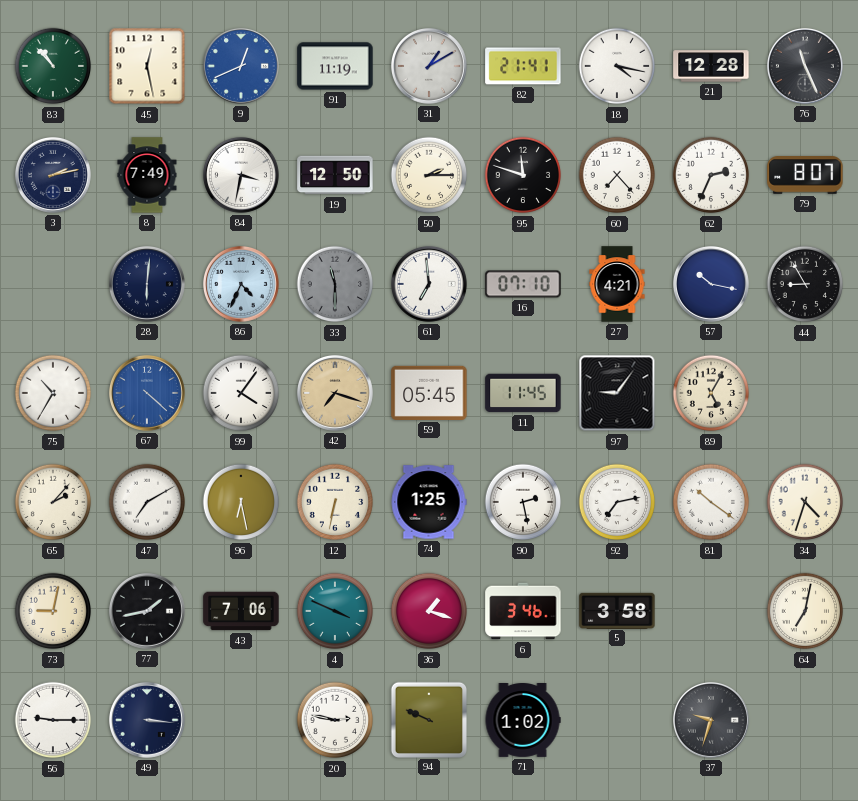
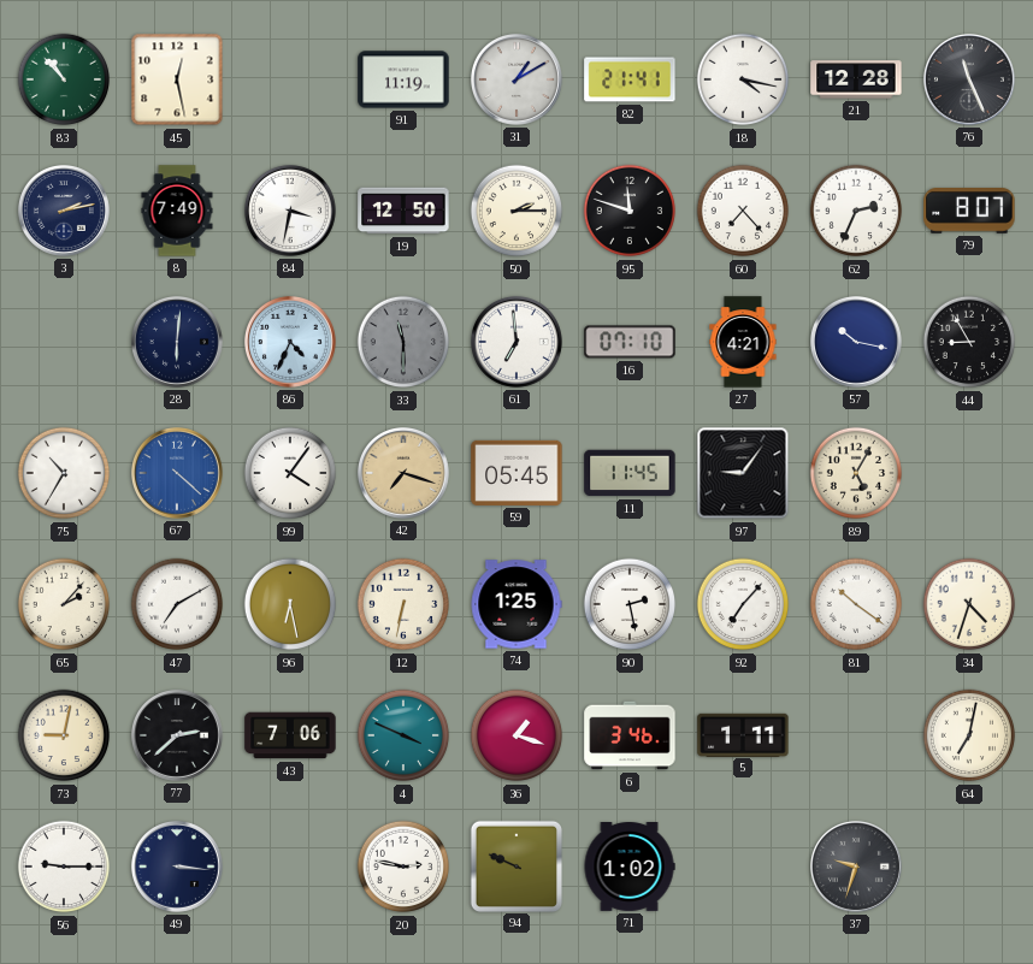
9: 12:41 -> none
92: 7:13 -> 7:07
77: 1:43 -> 2:38
5: 3:58 -> 1:11
